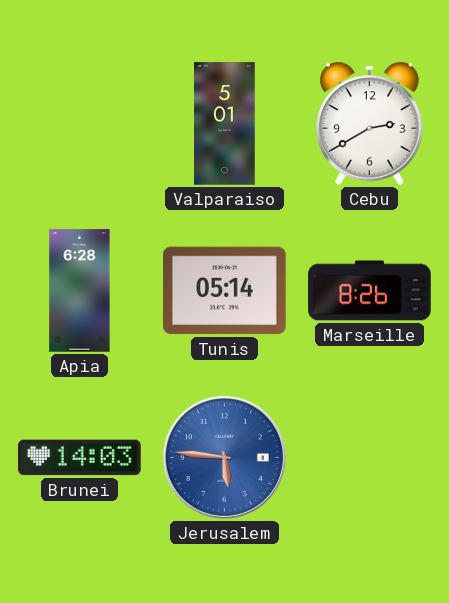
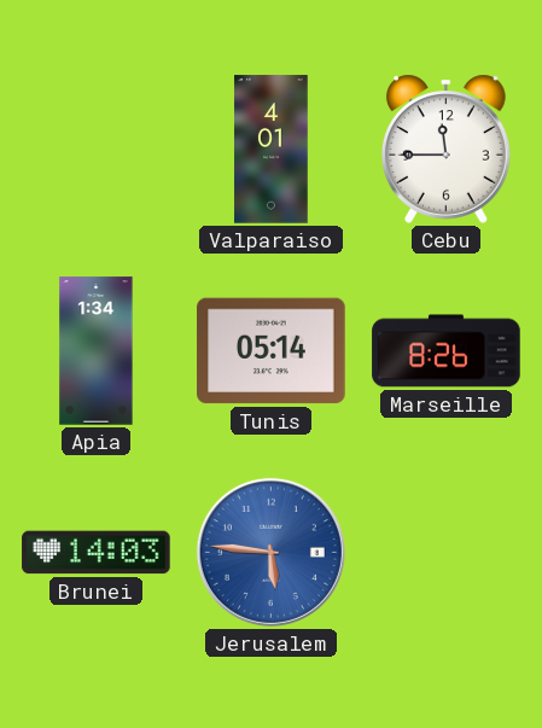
Valparaiso: 5:01 -> 4:01
Cebu: 2:40 -> 11:45
Apia: 6:28 -> 1:34
